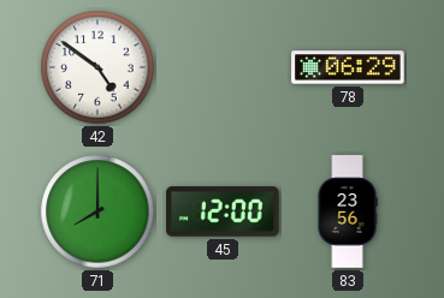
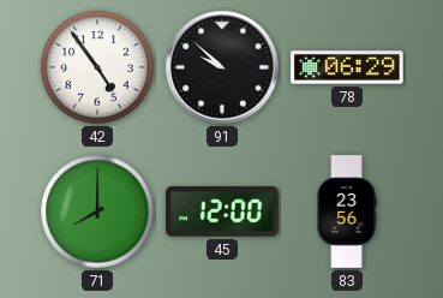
42: 4:51 -> 4:54
91: none -> 9:52
